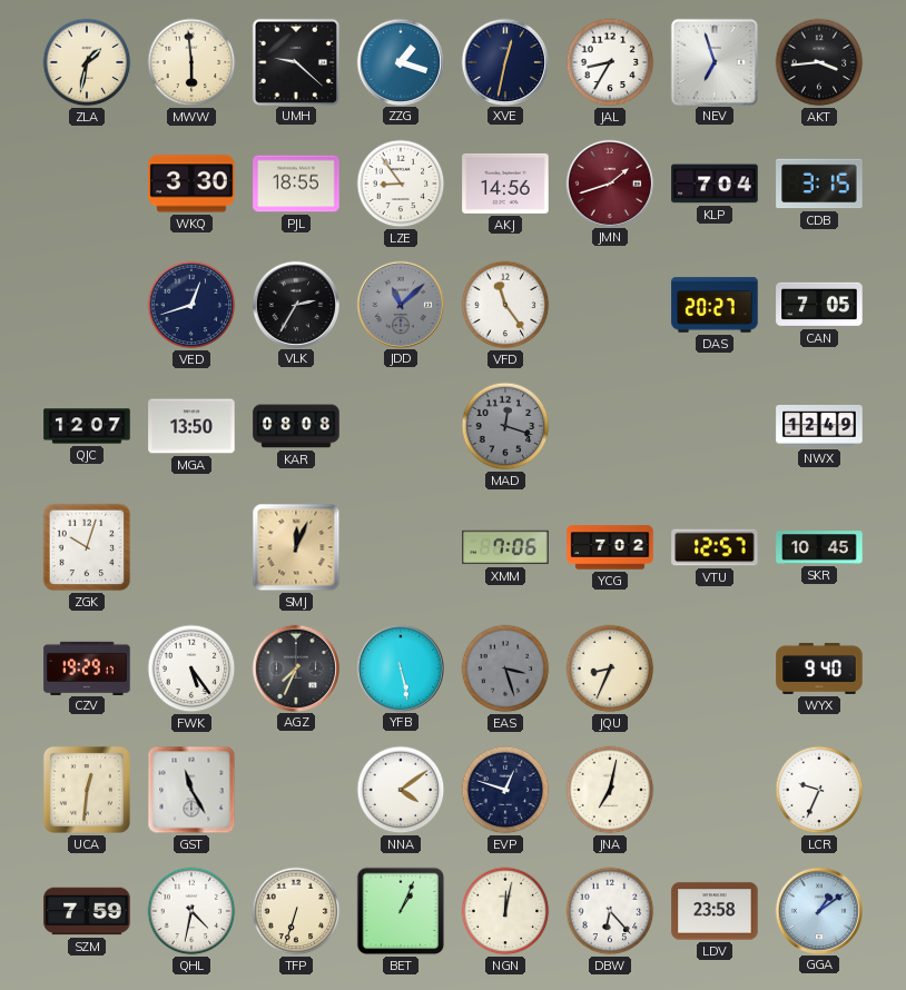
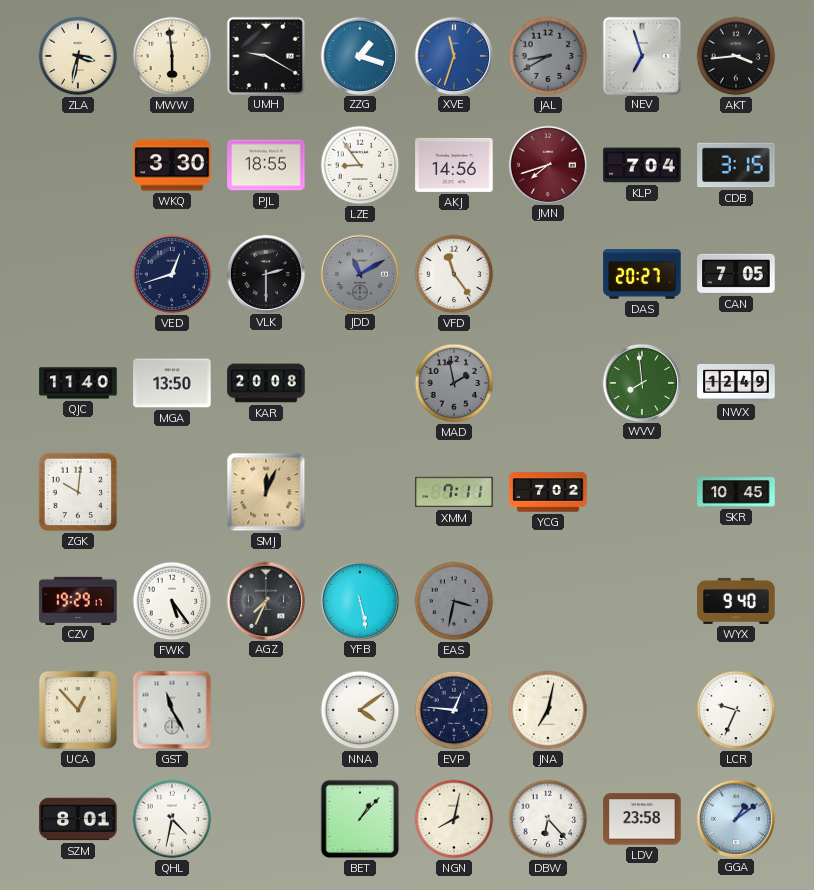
ZLA: 1:32 -> 3:32
UMH: 9:22 -> 9:20
XVE: 12:32 -> 11:33
XVE dial: navy -> blue
JAL: 8:35 -> 8:40
JAL dial: white -> grey
JMN: 1:42 -> 7:42
VLK: 2:35 -> 2:30
JDD: 11:08 -> 11:10
QJC: 12:07 -> 11:40
KAR: 08:08 -> 20:08
MAD: 12:18 -> 1:58
WVV: none -> 7:59
ZGK: 10:03 -> 10:01
XMM: 7:06 -> 7:11
VTU: 12:57 -> none
EAS: 3:27 -> 3:32
JQU: 8:34 -> none
UCA: 12:31 -> 12:53
EVP: 12:48 -> 12:46
SZM: 7:59 -> 8:01
TFP: 6:33 -> none
BET: 1:04 -> 1:07
NGN: 12:02 -> 8:02
